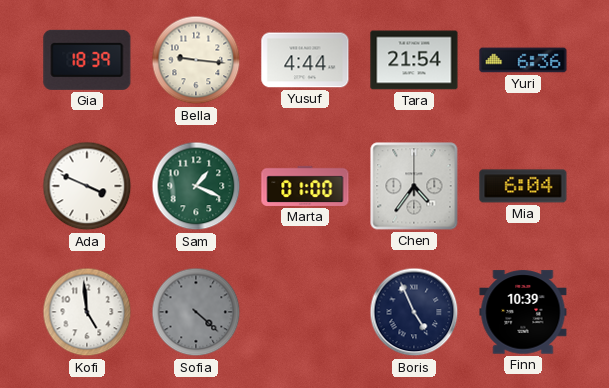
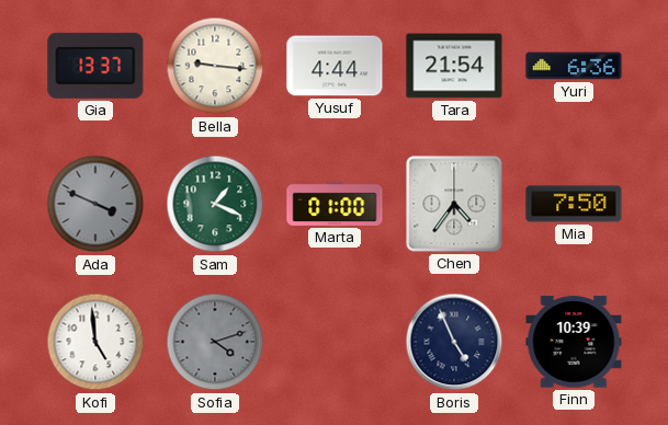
Gia: 18:39 -> 13:37
Ada dial: white -> grey
Mia: 6:04 -> 7:50
Sofia: 4:22 -> 4:12
